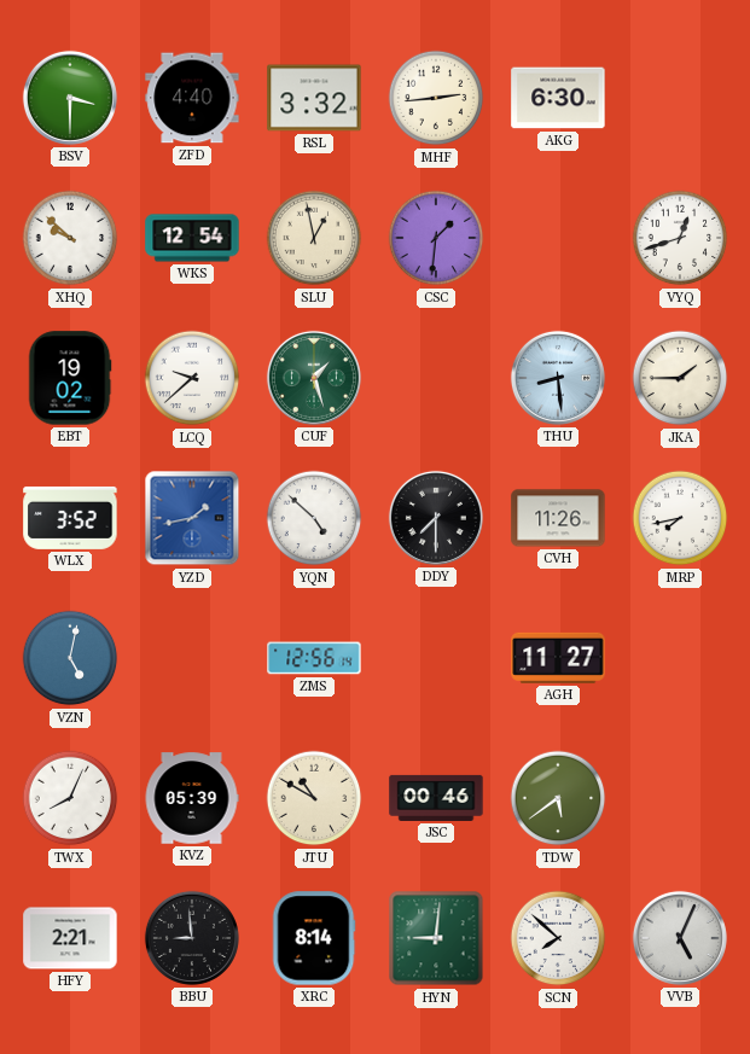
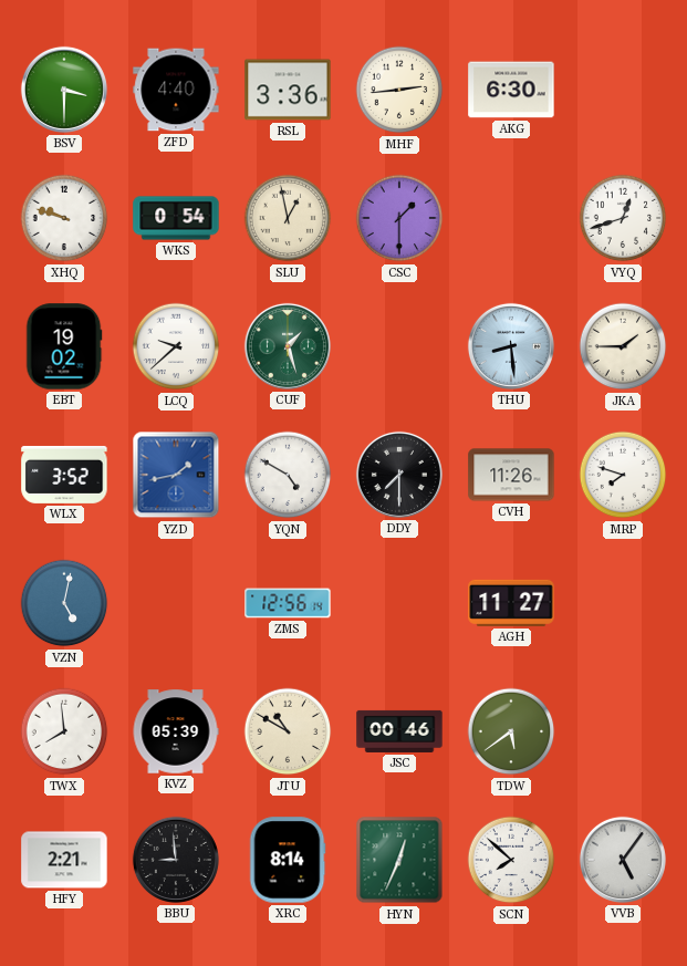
RSL: 3:32 -> 3:36
XHQ: 9:52 -> 9:48
WKS: 12:54 -> 0:54
CSC: 1:31 -> 1:30
YQN: 4:52 -> 4:50
MRP: 7:43 -> 7:48
TWX: 8:04 -> 7:59
HYN: 9:01 -> 12:34
VVB: 5:04 -> 5:06
